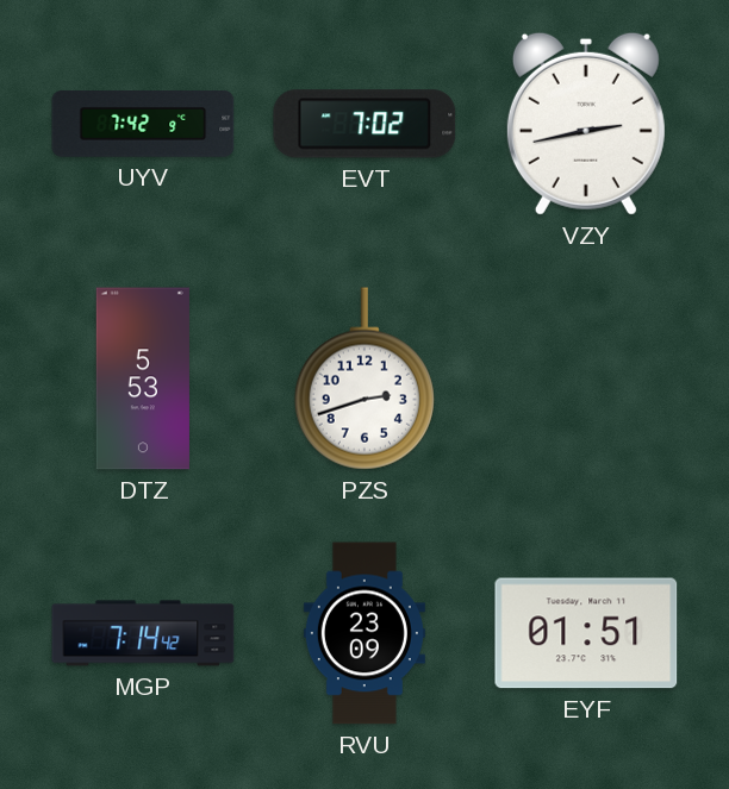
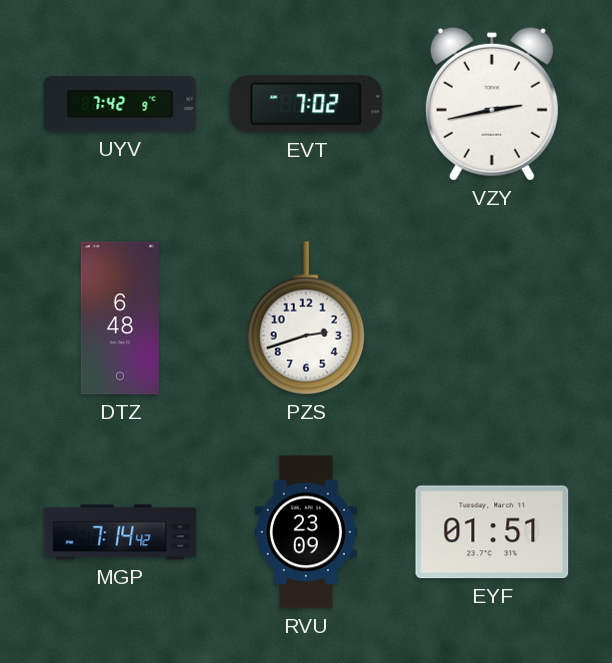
DTZ: 5:53 -> 6:48
